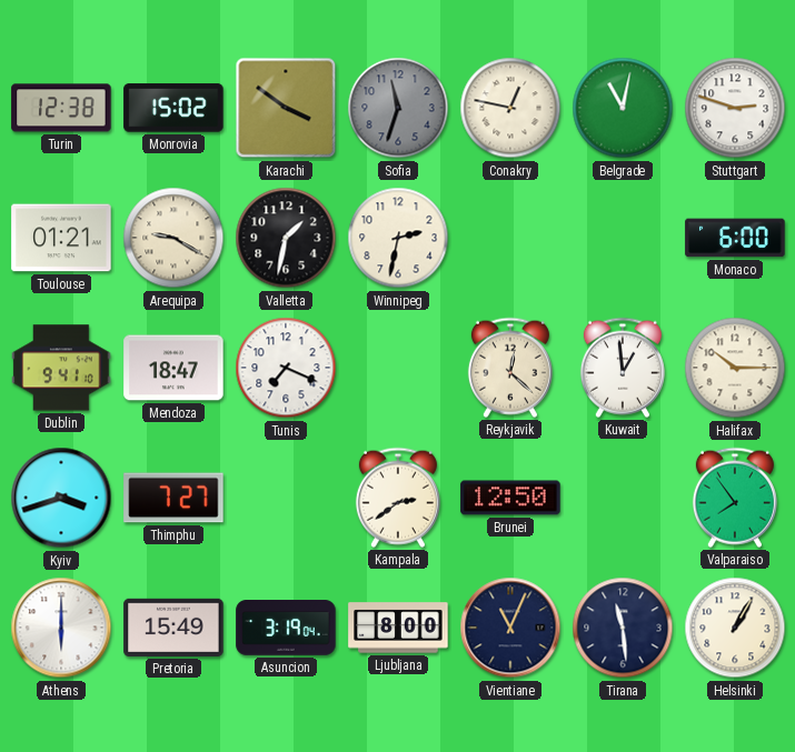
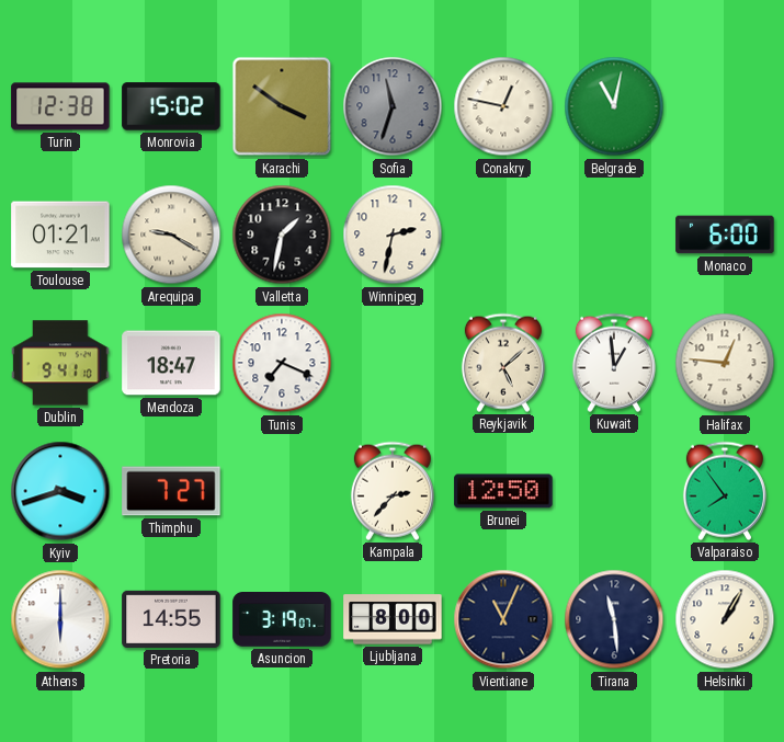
Stuttgart: 2:48 -> none
Reykjavik: 12:22 -> 5:08
Halifax: 10:15 -> 12:46
Kampala: 2:39 -> 2:37
Pretoria: 15:49 -> 14:55
Asuncion: 3:19:04 -> 3:19:07
